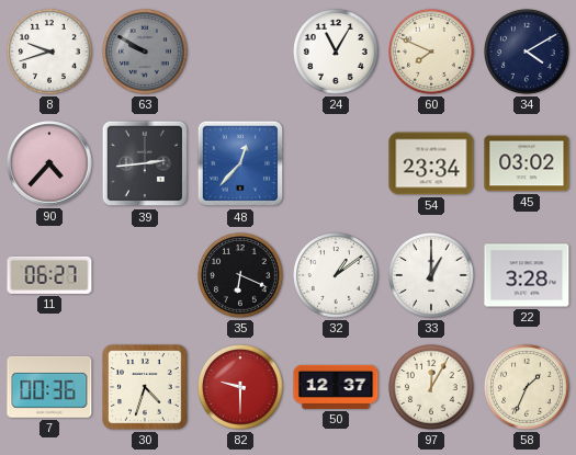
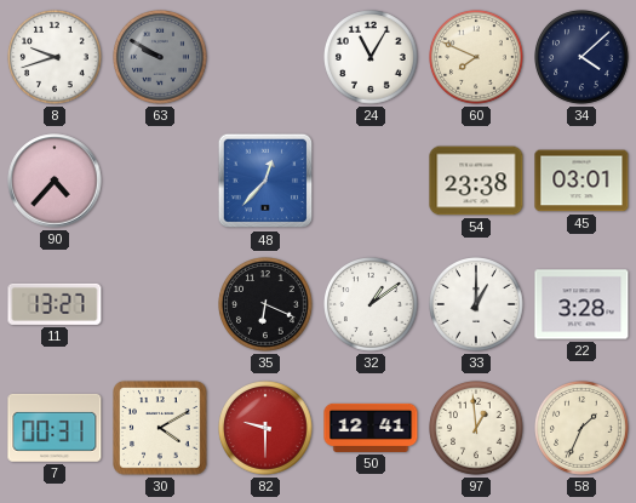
34: 4:10 -> 4:08
39: 2:44 -> none
54: 23:34 -> 23:38
45: 03:02 -> 03:01
11: 06:27 -> 13:27
7: 00:36 -> 00:31
30: 4:33 -> 4:10
50: 12:37 -> 12:41
97: 12:05 -> 12:59
